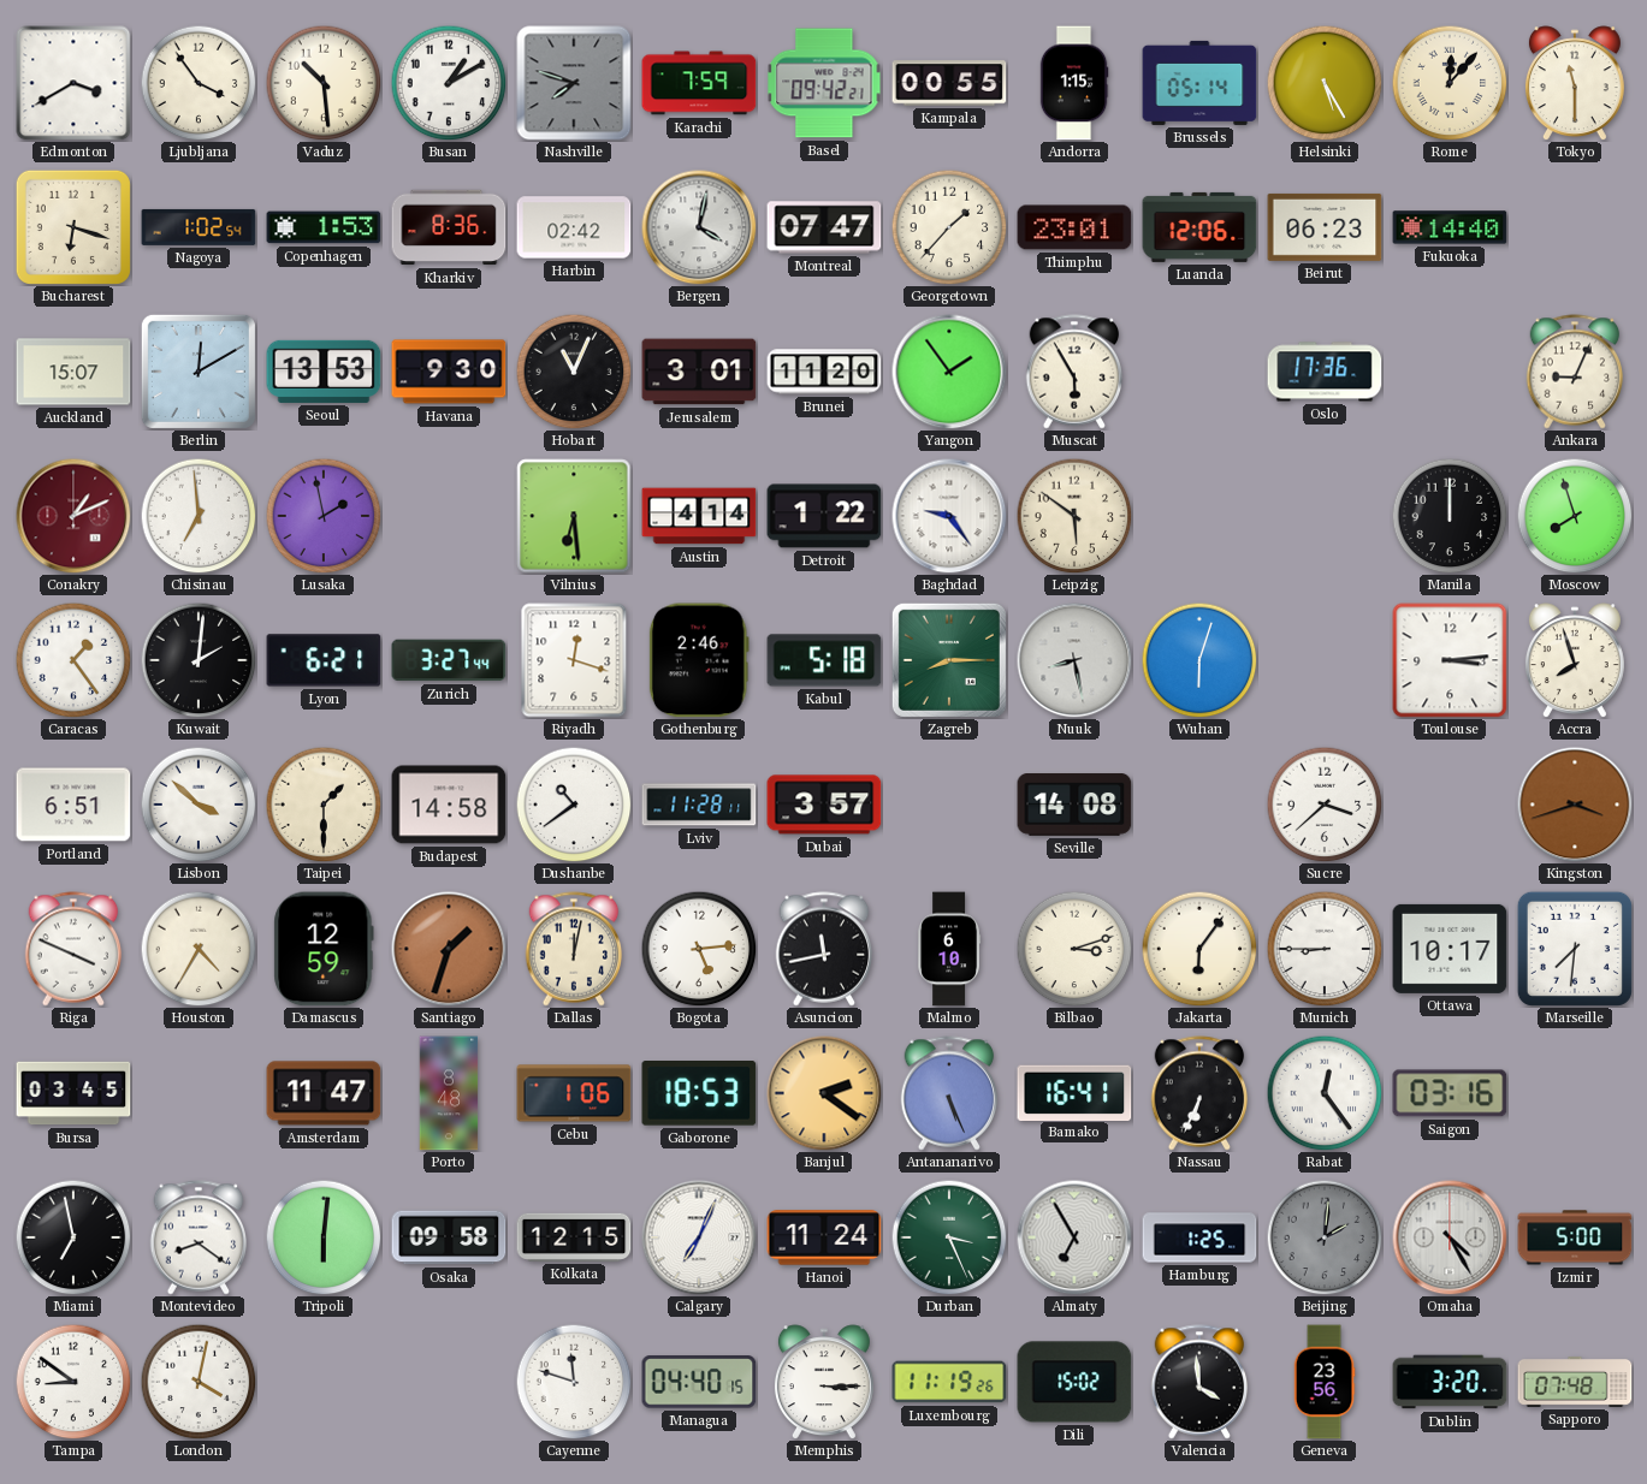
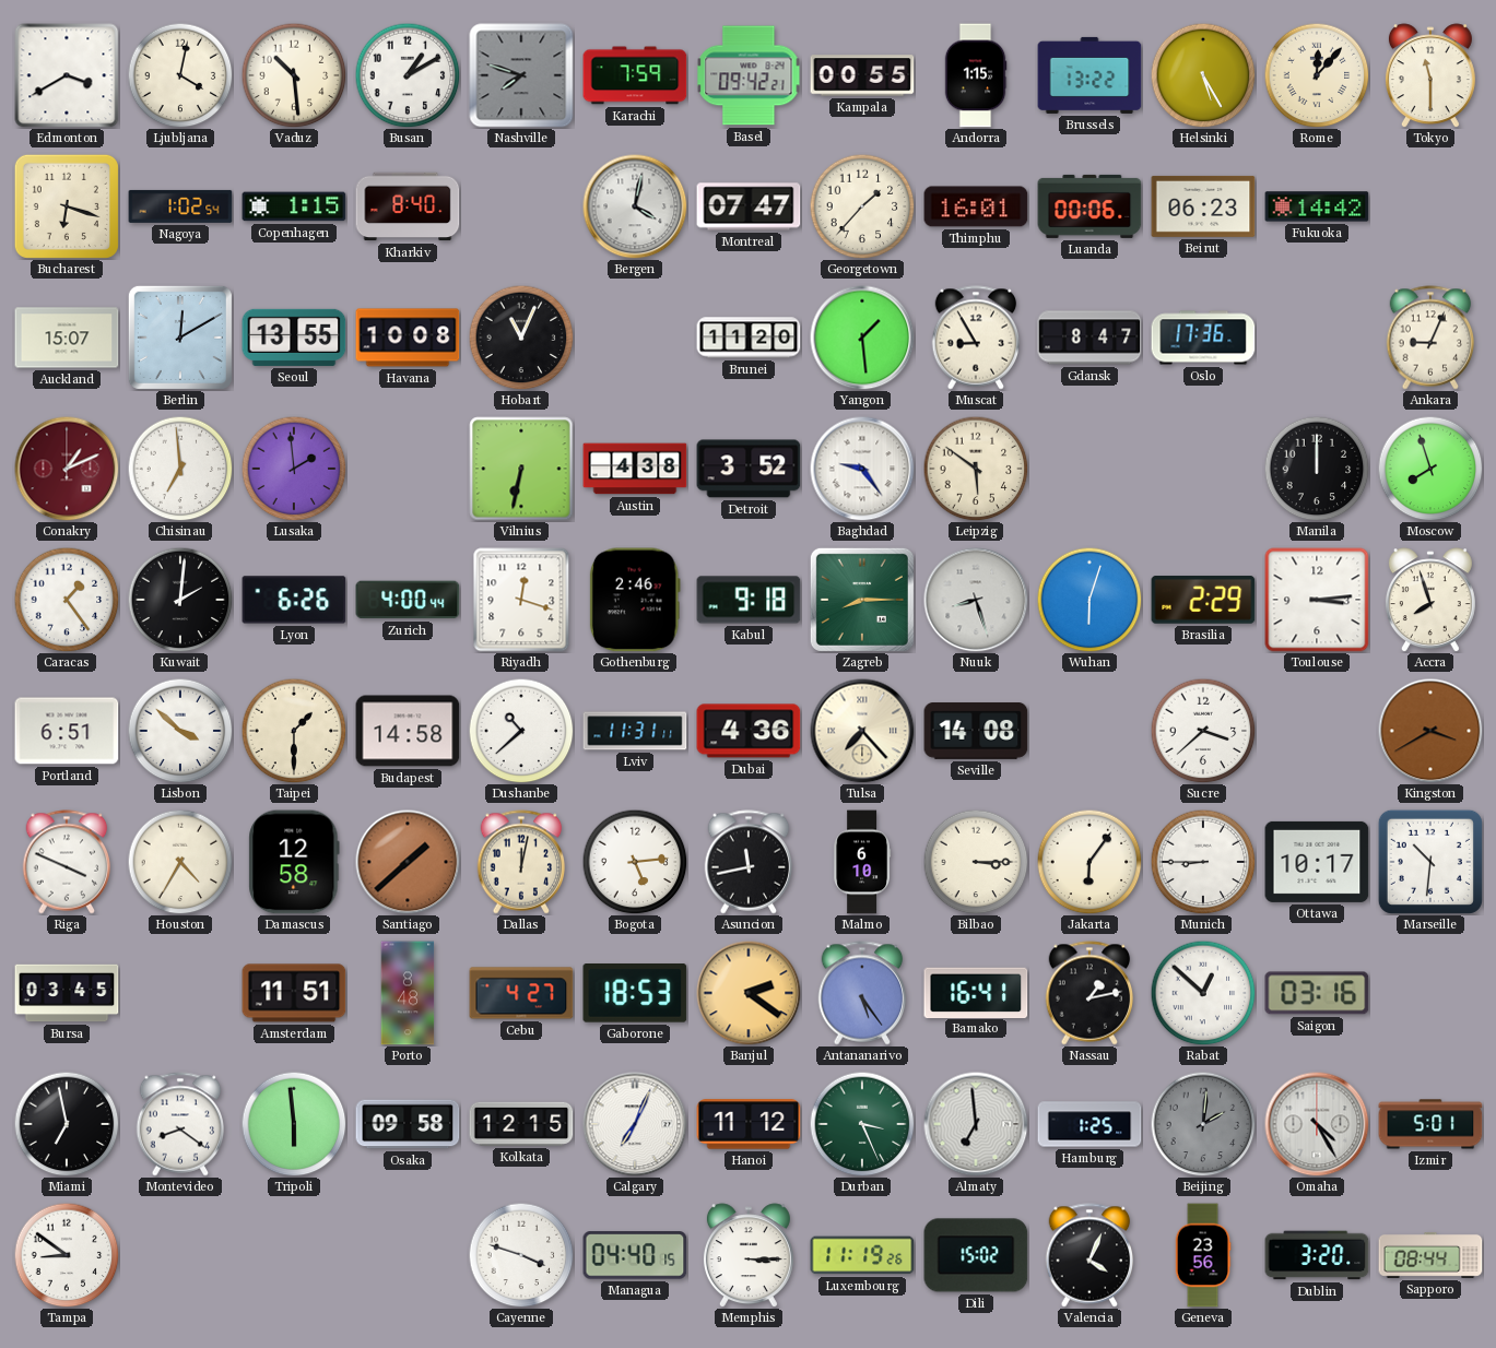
Ljubljana: 3:54 -> 4:02
Brussels: 05:14 -> 13:22
Copenhagen: 1:53 -> 1:15
Kharkiv: 8:36 -> 8:40
Harbin: 02:42 -> none
Thimphu: 23:01 -> 16:01
Luanda: 12:06 -> 00:06
Fukuoka: 14:40 -> 14:42
Seoul: 13:53 -> 13:55
Havana: 9:30 -> 10:08
Jerusalem: 3:01 -> none
Yangon: 1:54 -> 1:29
Muscat: 5:55 -> 8:55
Gdansk: none -> 8:47
Lusaka: 1:58 -> 1:59
Vilnius: 6:29 -> 6:32
Austin: 4:14 -> 4:38
Detroit: 1:22 -> 3:52
Lyon: 6:21 -> 6:26
Zurich: 3:27 -> 4:00
Kabul: 5:18 -> 9:18
Nuuk: 8:28 -> 8:27
Brasilia: none -> 2:29
Dushanbe: 10:39 -> 10:38
Lviv: 11:28 -> 11:31
Dubai: 3:57 -> 4:36
Tulsa: none -> 7:23
Kingston: 3:42 -> 3:40
Damascus: 12:59 -> 12:58
Santiago: 1:33 -> 1:38
Bilbao: 3:12 -> 3:15
Marseille: 7:31 -> 10:31
Amsterdam: 11:47 -> 11:51
Cebu: 1:06 -> 4:27
Antananarivo: 5:26 -> 5:24
Nassau: 6:34 -> 1:13
Rabat: 12:24 -> 12:52
Tripoli: 6:01 -> 5:59
Hanoi: 11:24 -> 11:12
Almaty: 6:55 -> 6:59
Izmir: 5:00 -> 5:01
London: 4:02 -> none
Cayenne: 11:48 -> 3:48
Valencia: 3:59 -> 4:04
Sapporo: 07:48 -> 08:44
